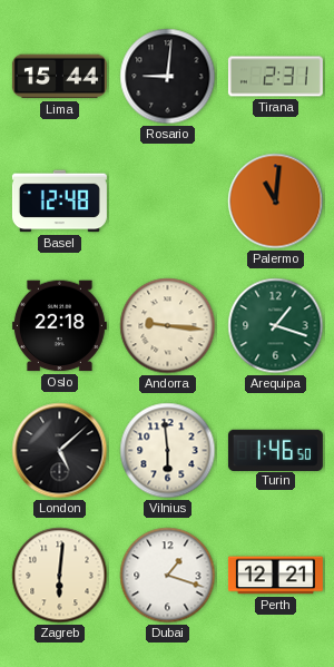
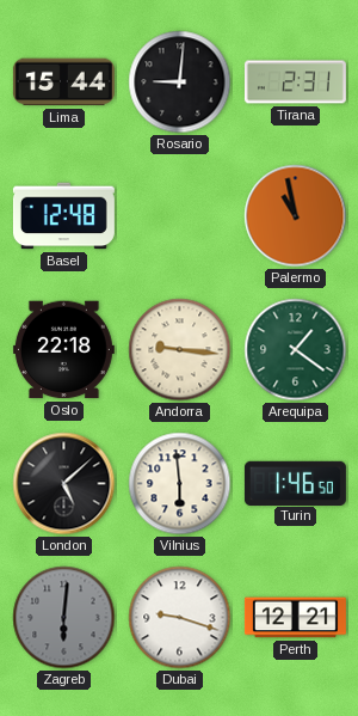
Palermo: 11:01 -> 10:58
Arequipa: 1:18 -> 1:21
Zagreb dial: cream -> grey
Dubai: 1:18 -> 9:18
